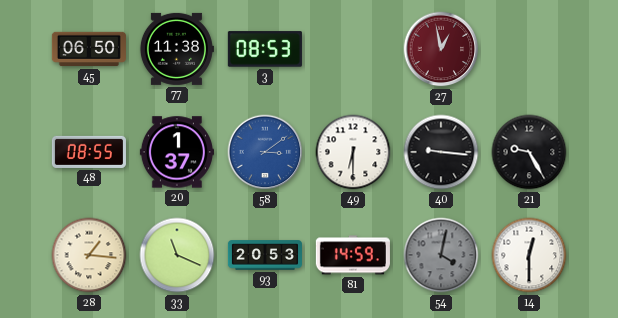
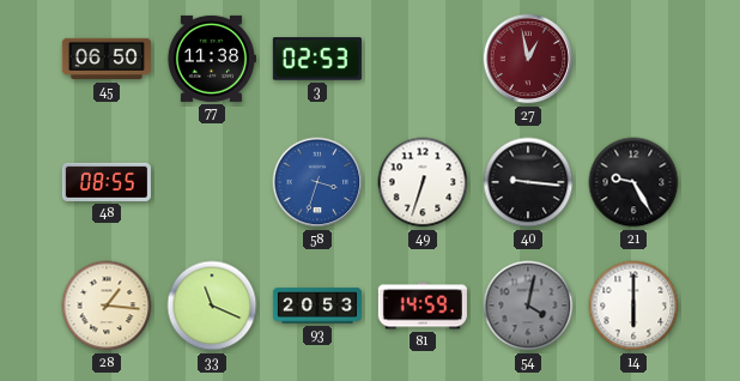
3: 08:53 -> 02:53
20: 1:37 -> none
58: 3:09 -> 3:33
49: 6:30 -> 6:33
14: 12:30 -> 6:00
